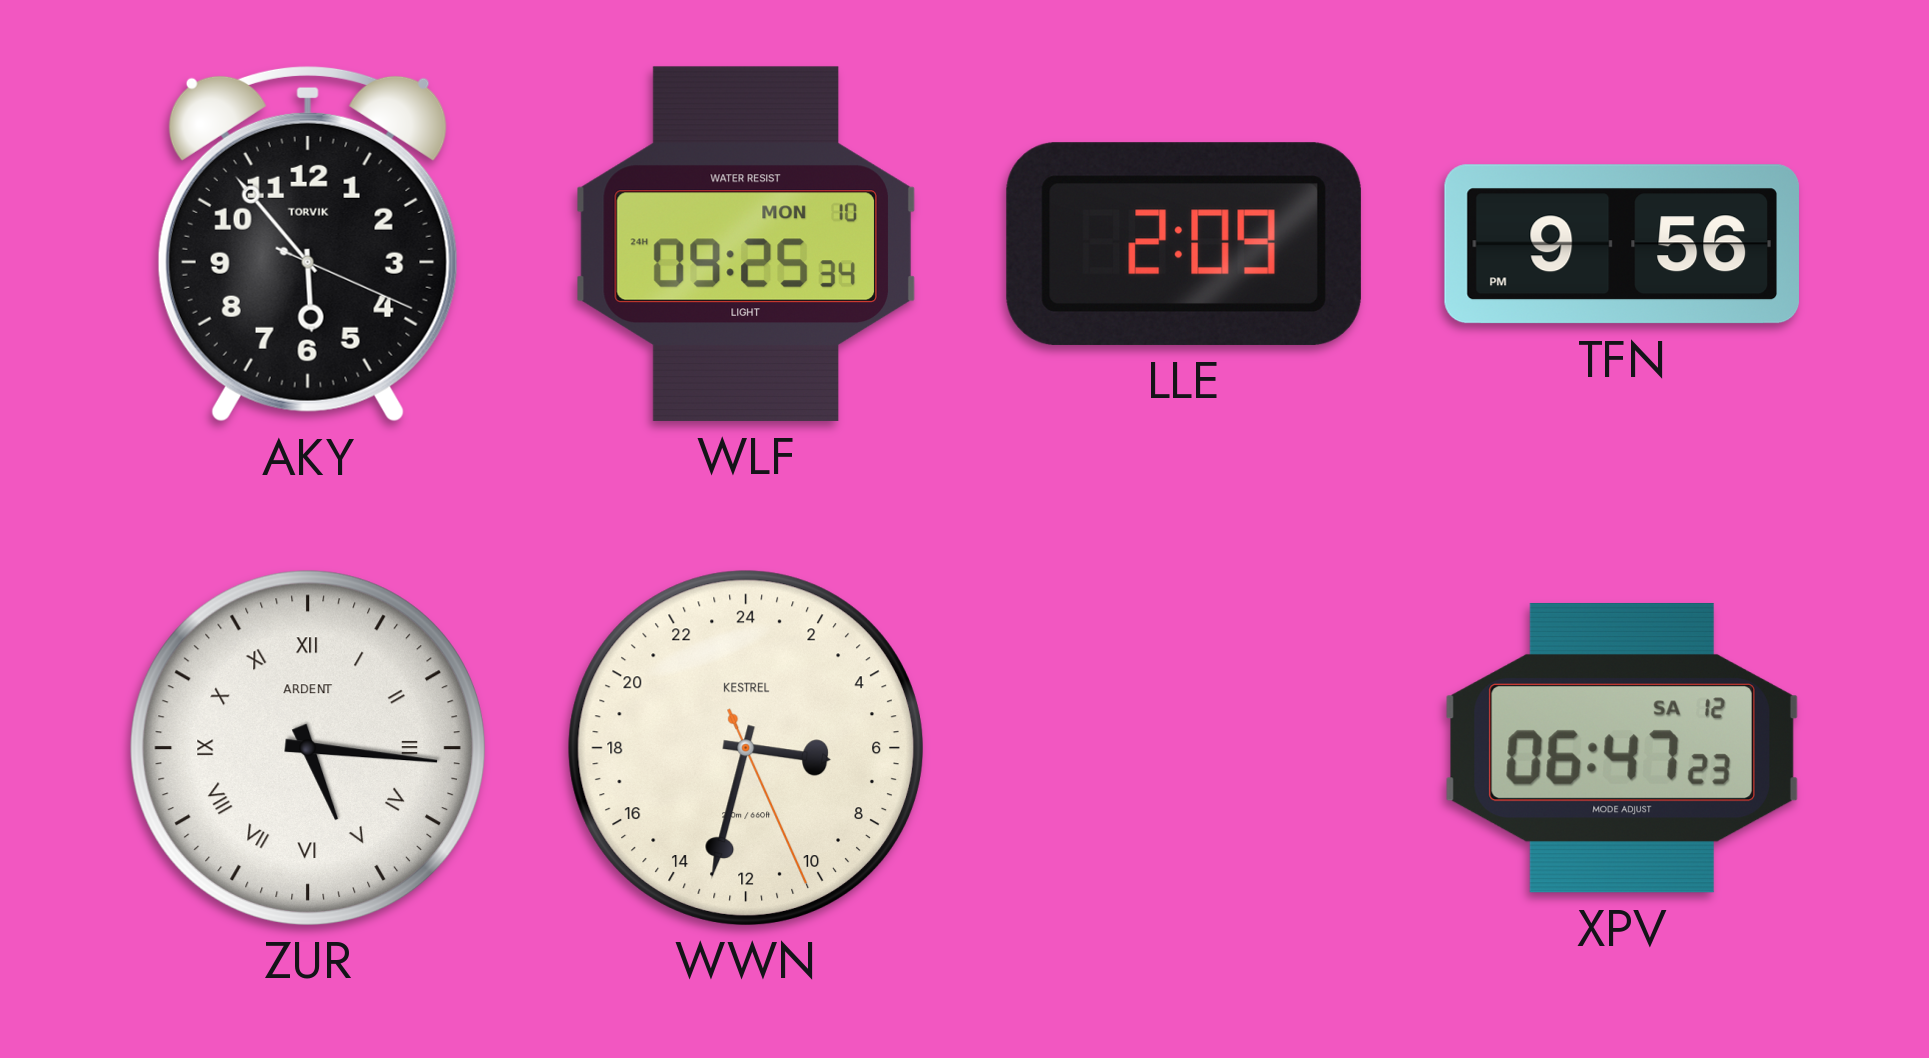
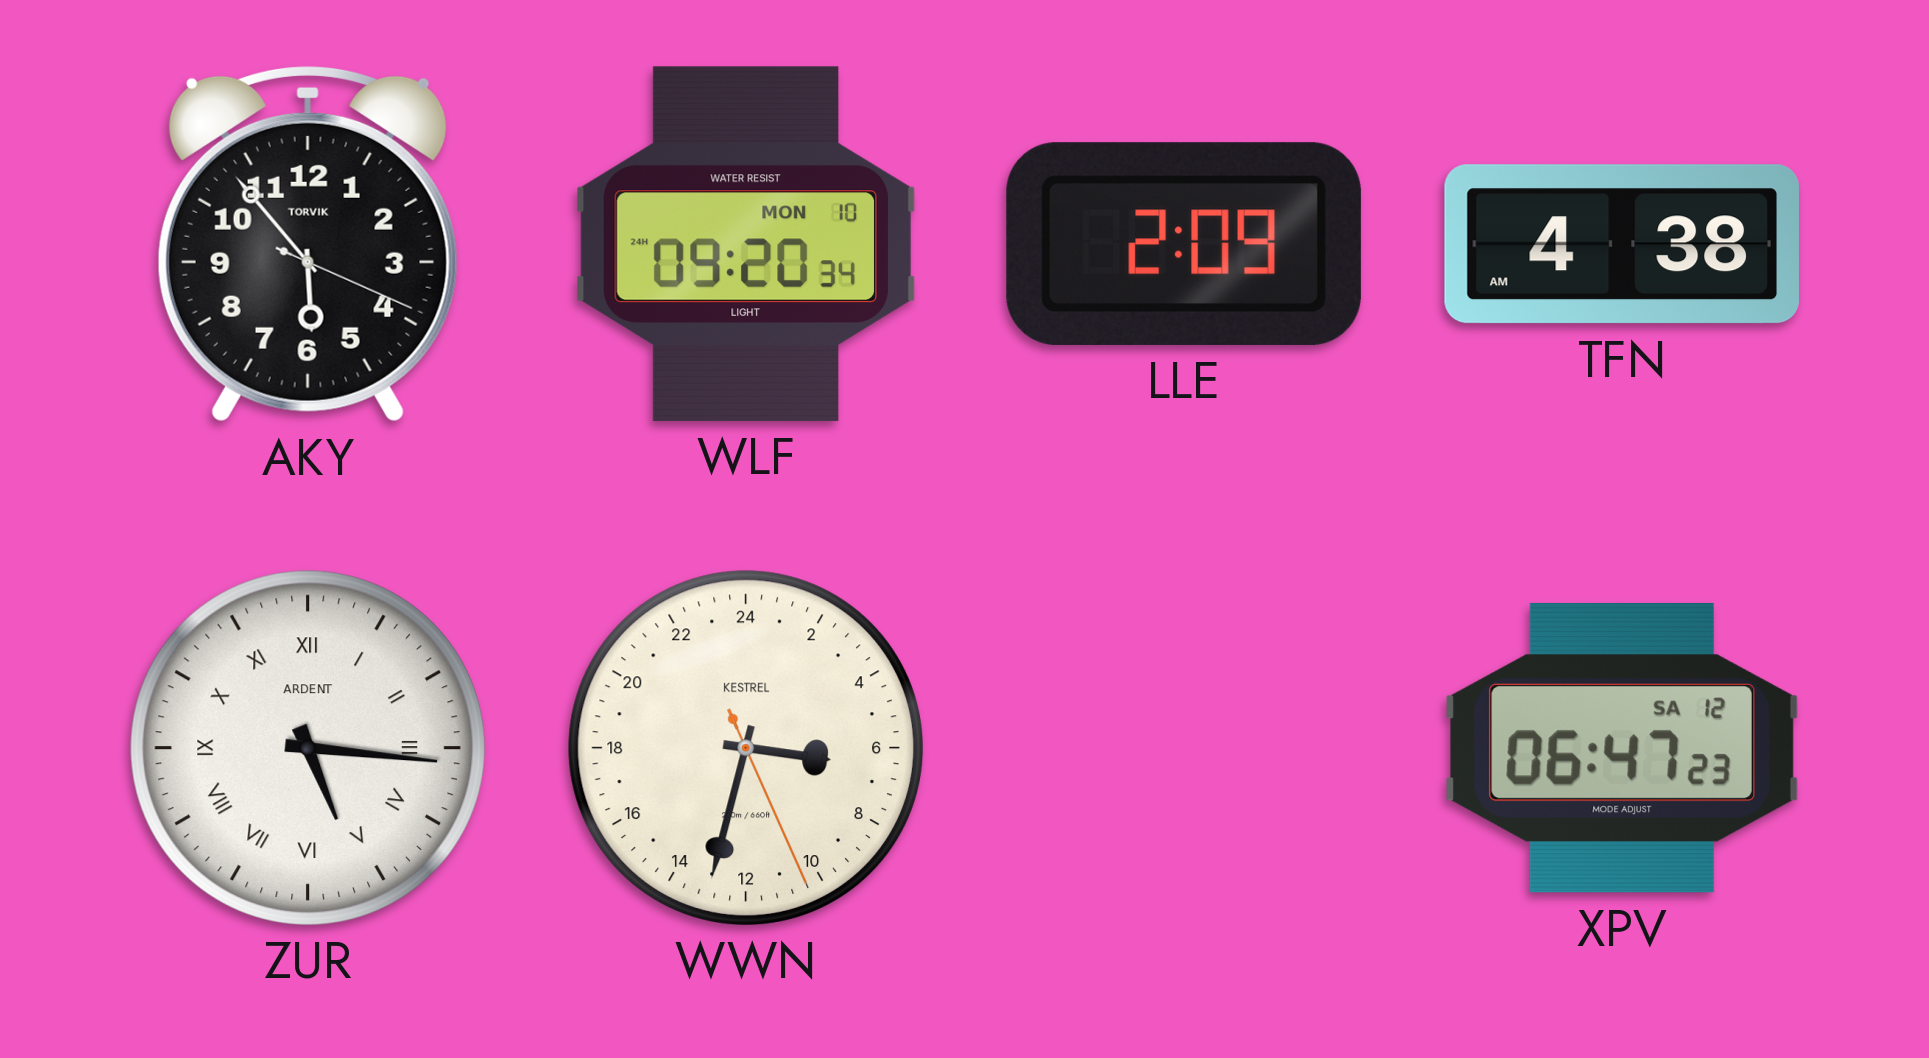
WLF: 09:25 -> 09:20
TFN: 9:56 -> 4:38
